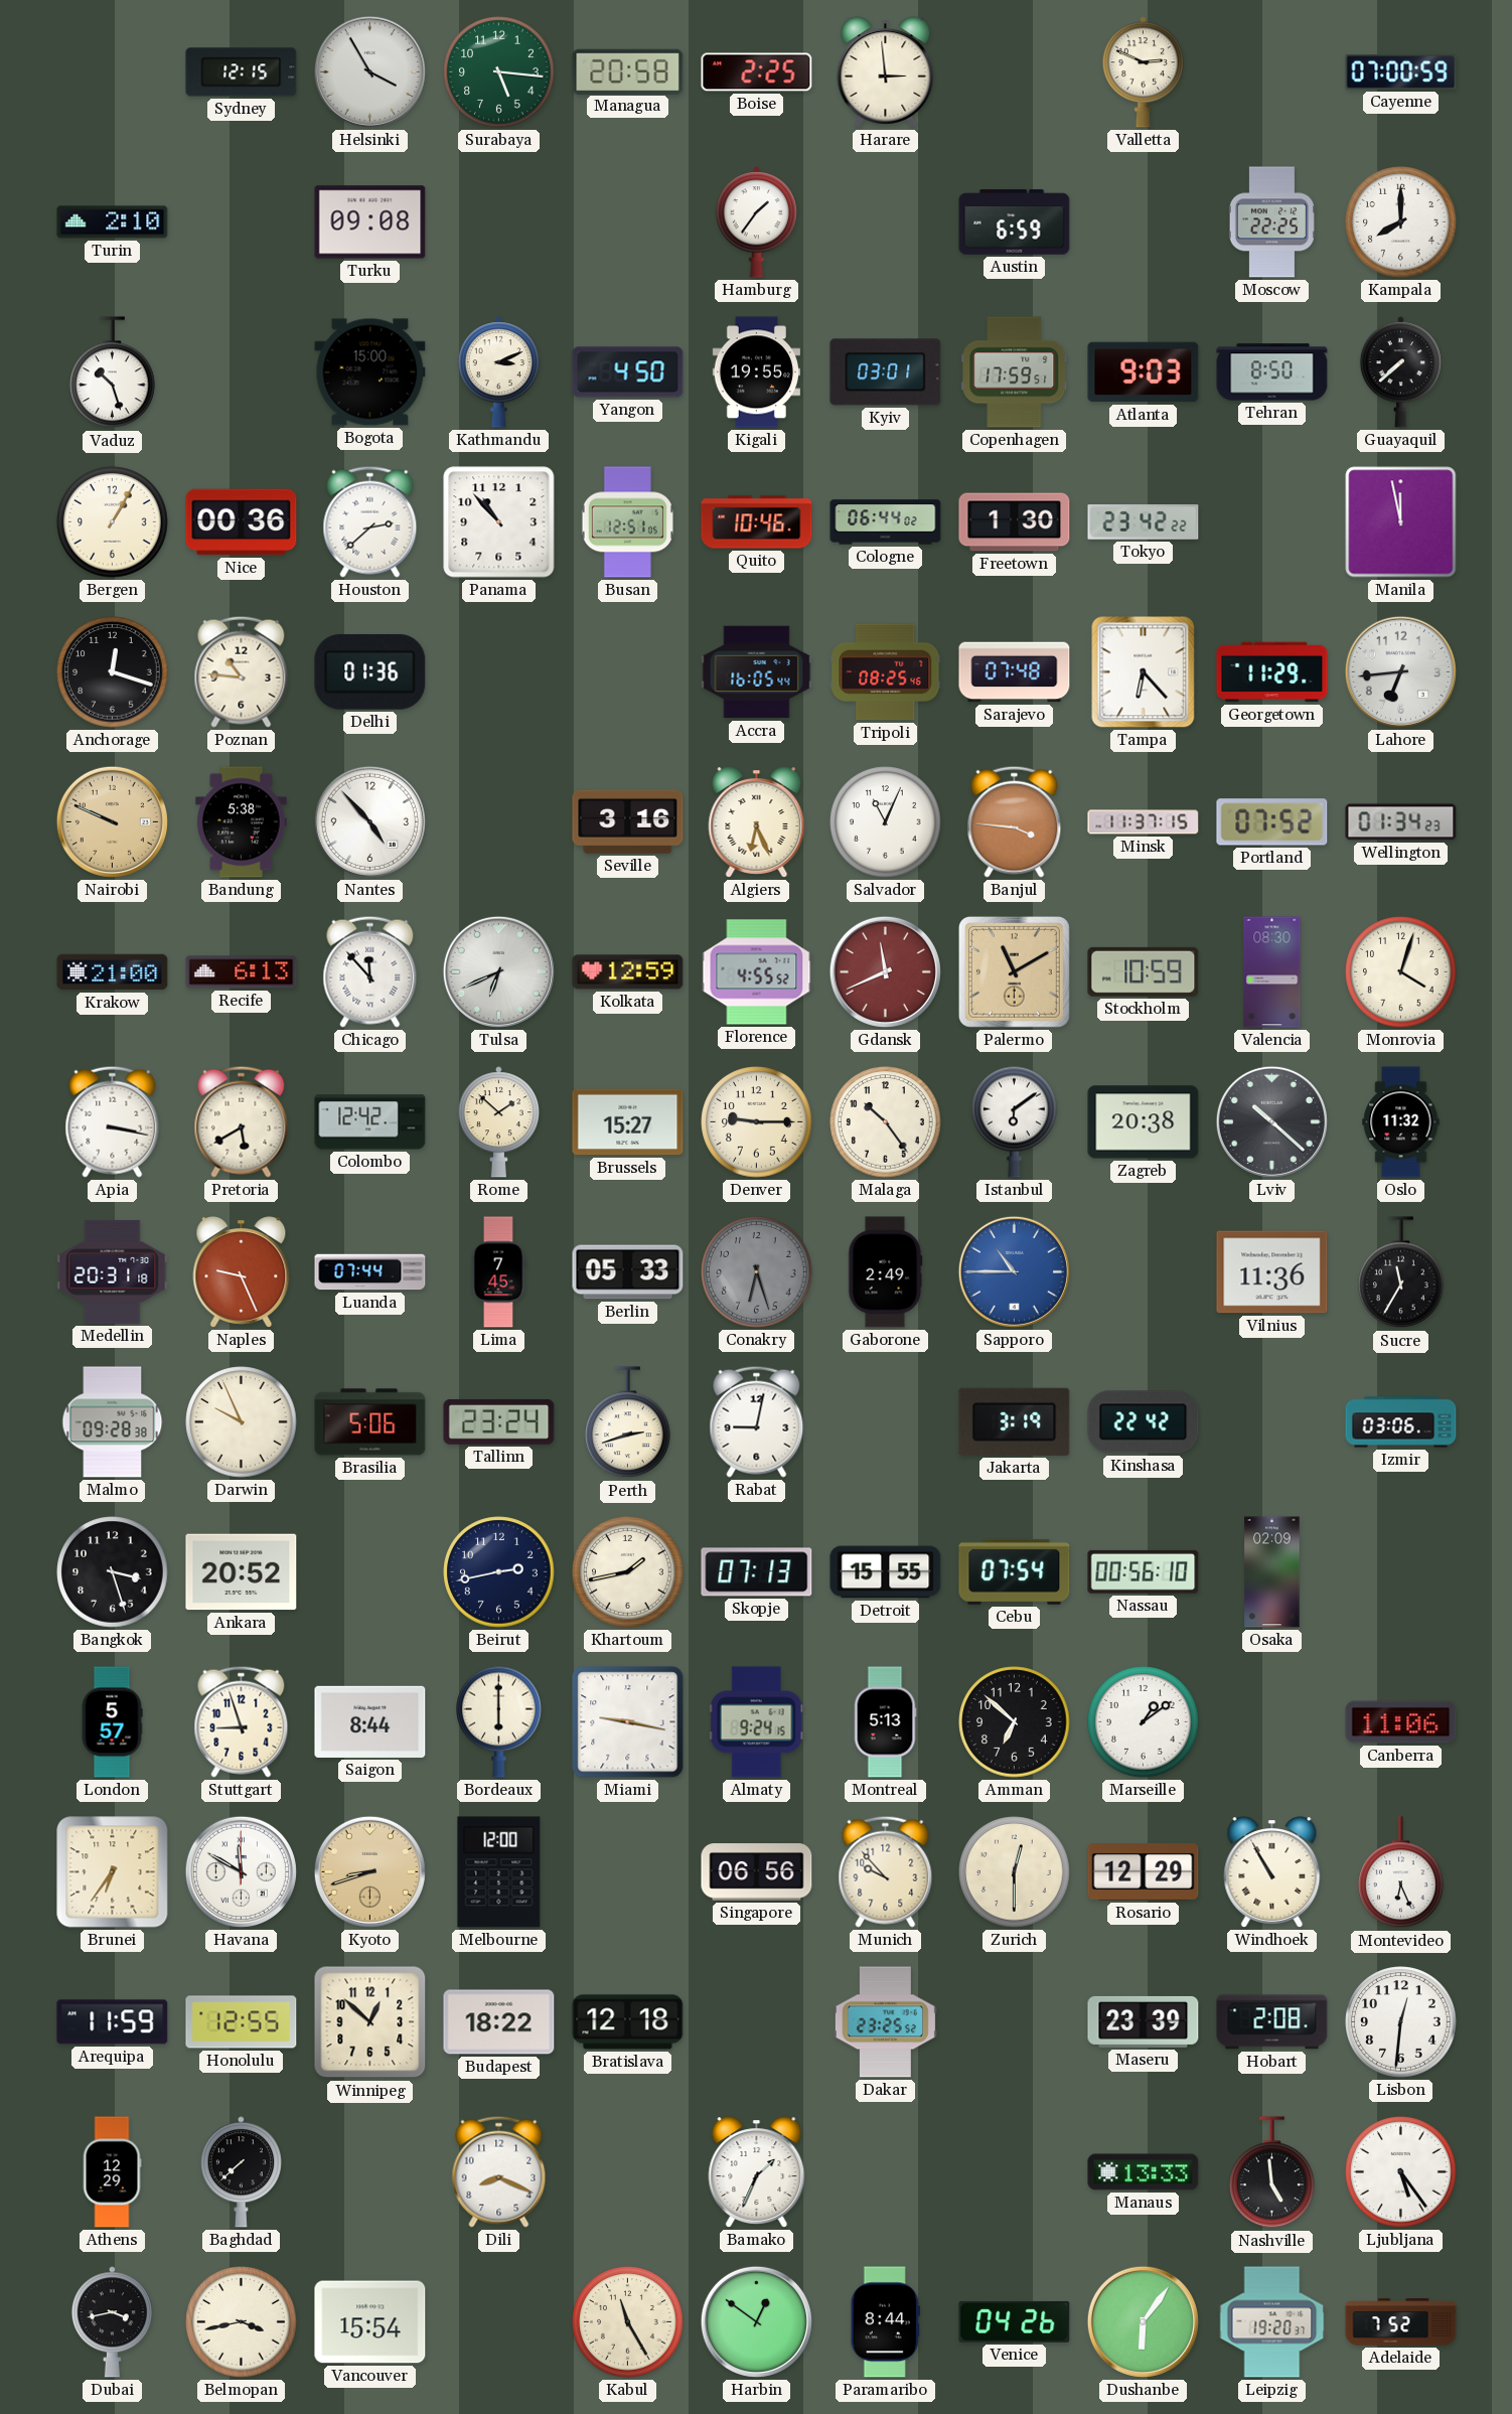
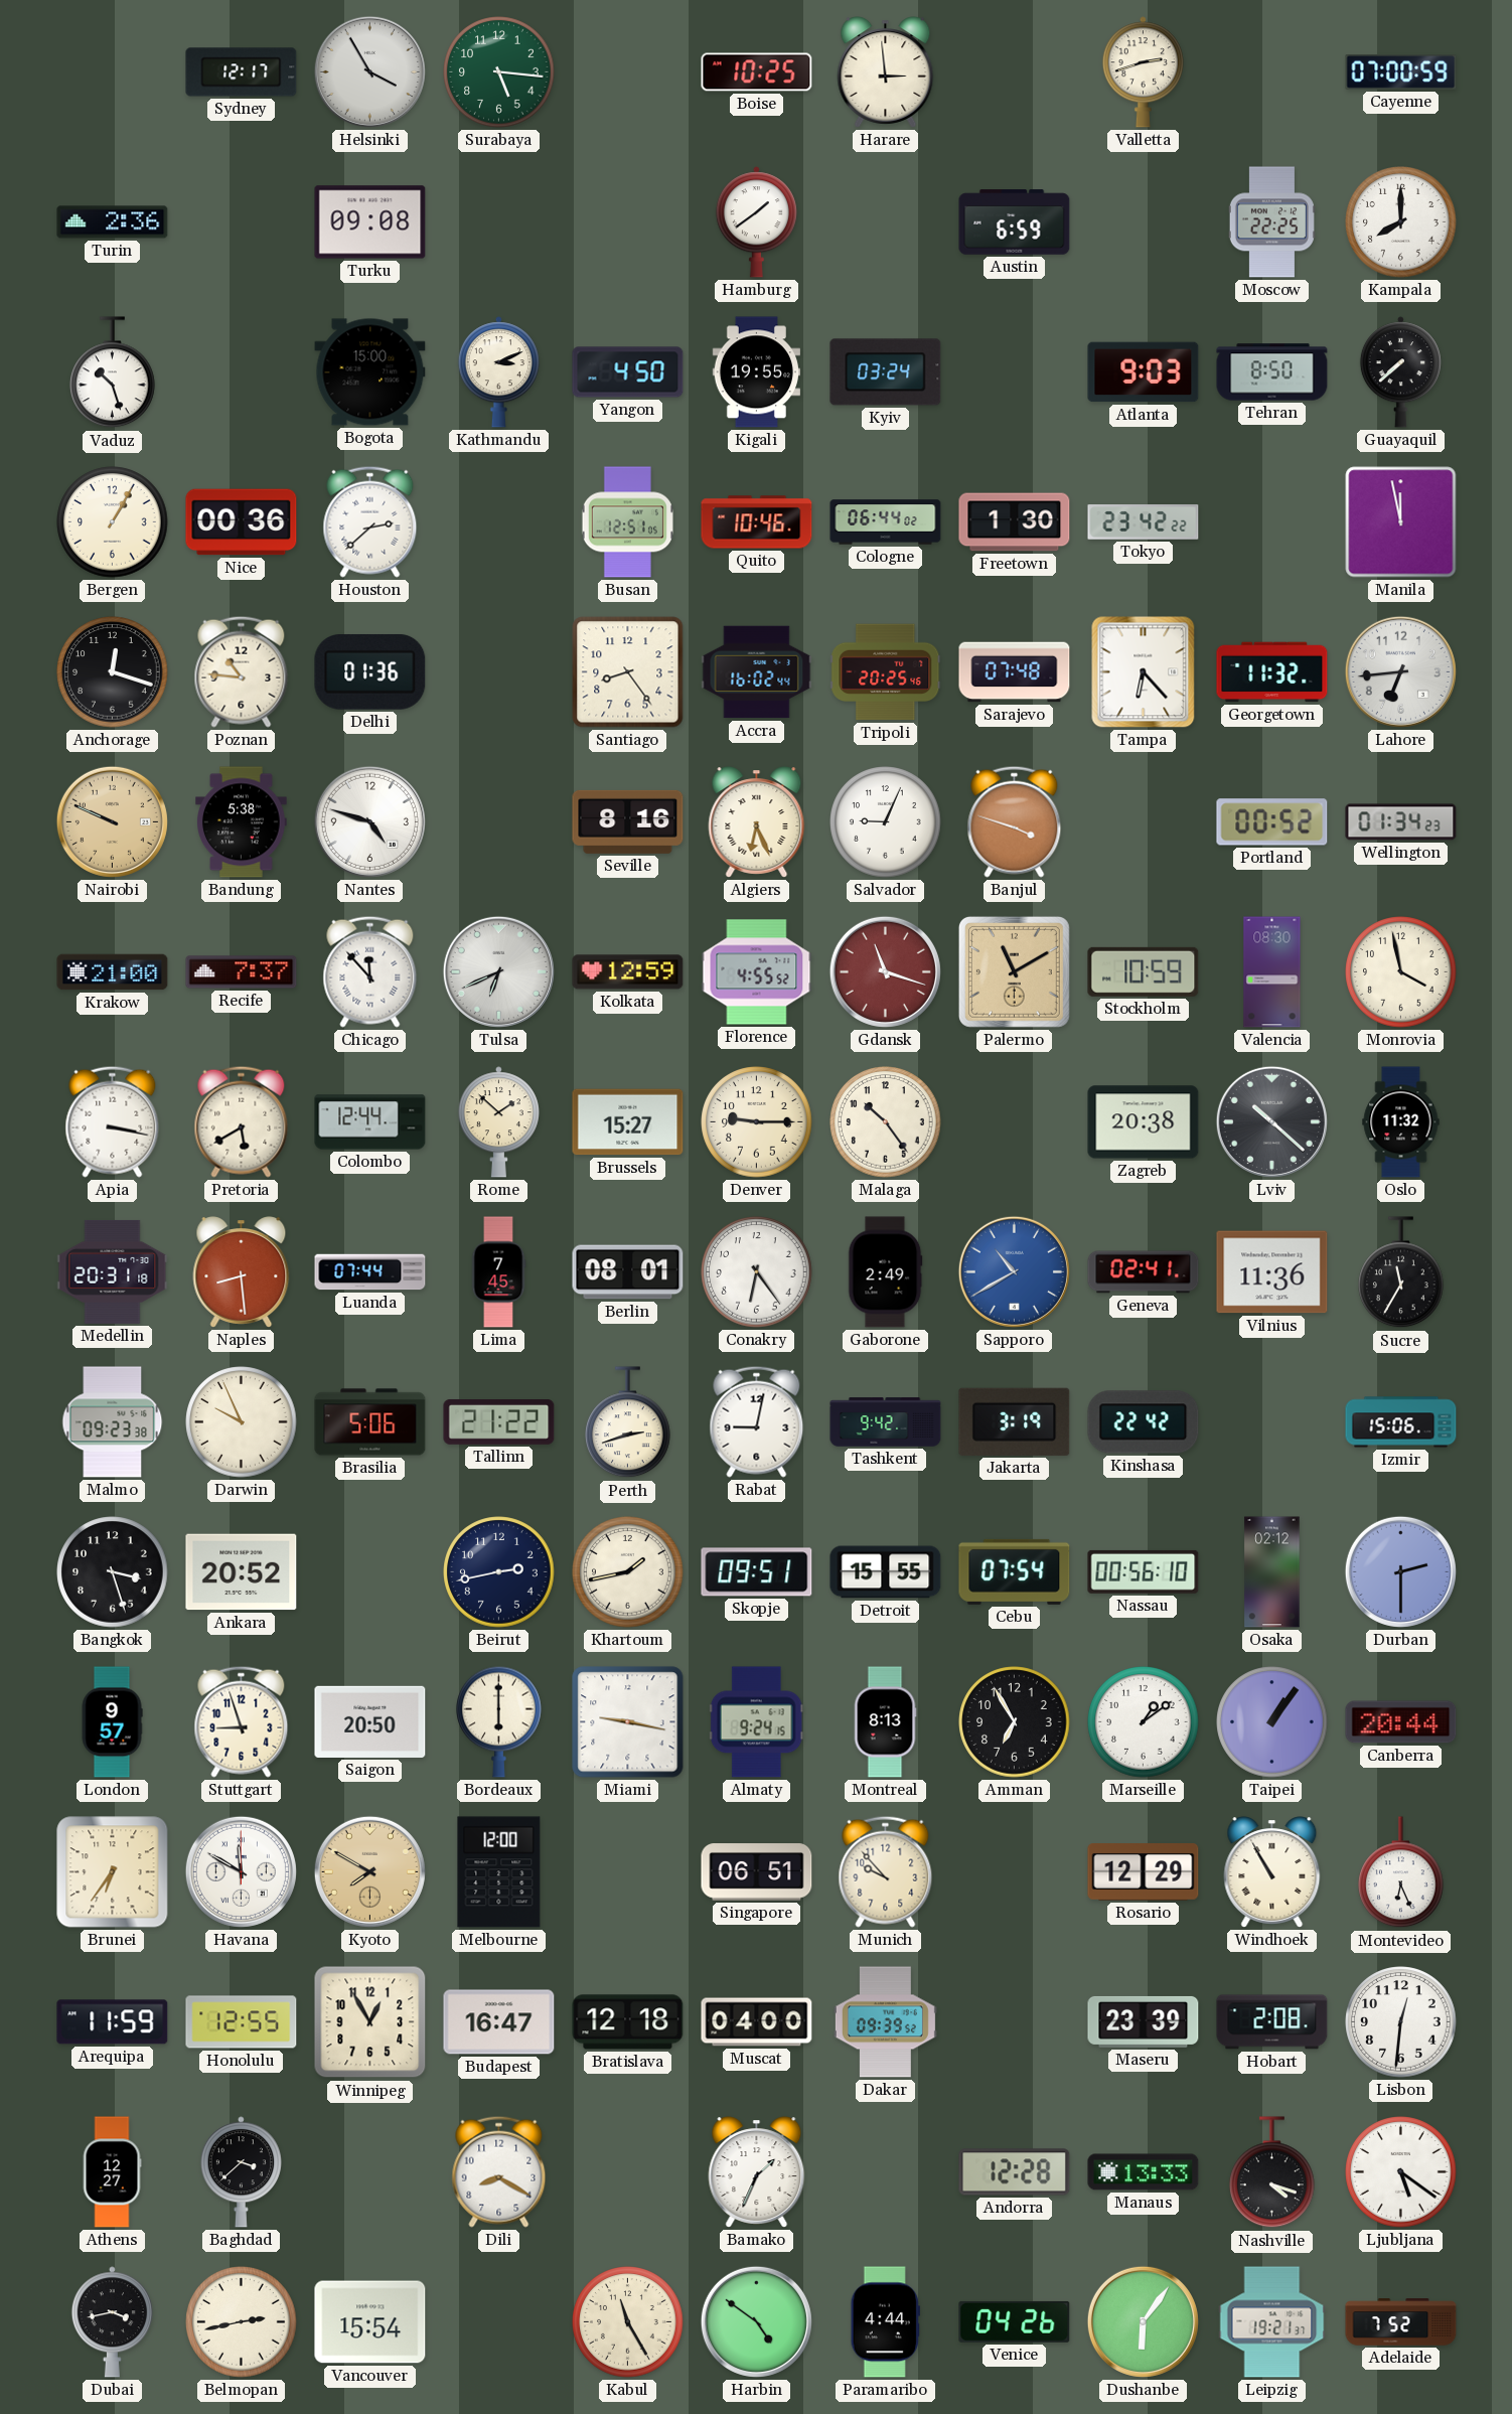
Sydney: 12:15 -> 12:17
Managua: 20:58 -> none
Boise: 2:25 -> 10:25
Valletta: 2:49 -> 2:42
Turin: 2:10 -> 2:36
Hamburg: 1:36 -> 1:39
Kyiv: 03:01 -> 03:24
Copenhagen: 17:59 -> none
Panama: 10:53 -> none
Santiago: none -> 8:24
Accra: 16:05 -> 16:02
Tripoli: 08:25 -> 20:25
Georgetown: 11:29 -> 11:32
Nantes: 4:53 -> 4:48
Seville: 3:16 -> 8:16
Salvador: 11:04 -> 9:04
Banjul: 3:46 -> 3:48
Minsk: 11:37 -> none
Portland: 07:52 -> 00:52
Recife: 6:13 -> 7:37
Gdansk: 11:41 -> 11:18
Monrovia: 4:03 -> 3:58
Colombo: 12:42 -> 12:44
Istanbul: 6:09 -> none
Naples: 9:26 -> 8:29
Berlin: 05:33 -> 08:01
Conakry: 6:27 -> 6:24
Conakry dial: grey -> white
Sapporo: 10:45 -> 10:40
Geneva: none -> 02:41
Malmo: 09:28 -> 09:23
Tallinn: 23:24 -> 21:22
Tashkent: none -> 9:42
Izmir: 03:06 -> 15:06
Skopje: 07:13 -> 09:51
Osaka: 02:09 -> 02:12
Durban: none -> 2:30
London: 5:57 -> 9:57
Saigon: 8:44 -> 20:50
Montreal: 5:13 -> 8:13
Amman: 6:52 -> 6:55
Taipei: none -> 1:06
Canberra: 11:06 -> 20:44
Kyoto: 8:42 -> 7:50
Singapore: 06:56 -> 06:51
Zurich: 12:30 -> none
Winnipeg: 12:52 -> 12:55
Budapest: 18:22 -> 16:47
Muscat: none -> 04:00
Dakar: 23:25 -> 09:39
Athens: 12:29 -> 12:27
Baghdad: 7:38 -> 3:38
Dili: 8:19 -> 8:20
Andorra: none -> 12:28
Nashville: 4:59 -> 4:18
Ljubljana: 5:24 -> 5:21
Belmopan: 3:43 -> 2:43
Harbin: 12:51 -> 4:51
Paramaribo: 8:44 -> 4:44
Leipzig: 19:20 -> 19:21
